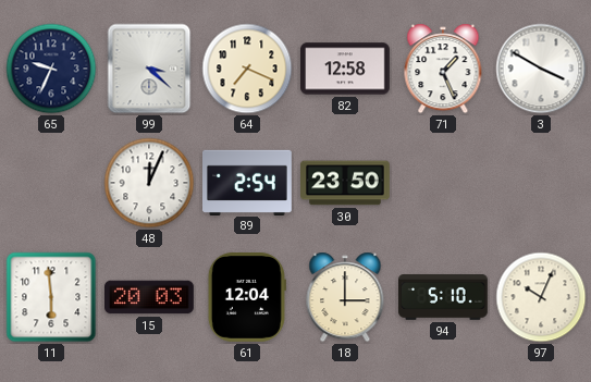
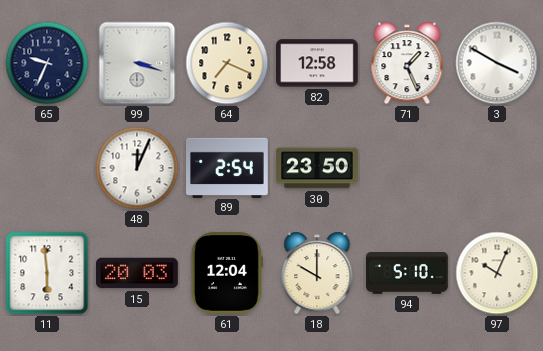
99: 3:22 -> 3:18
18: 3:00 -> 10:00
